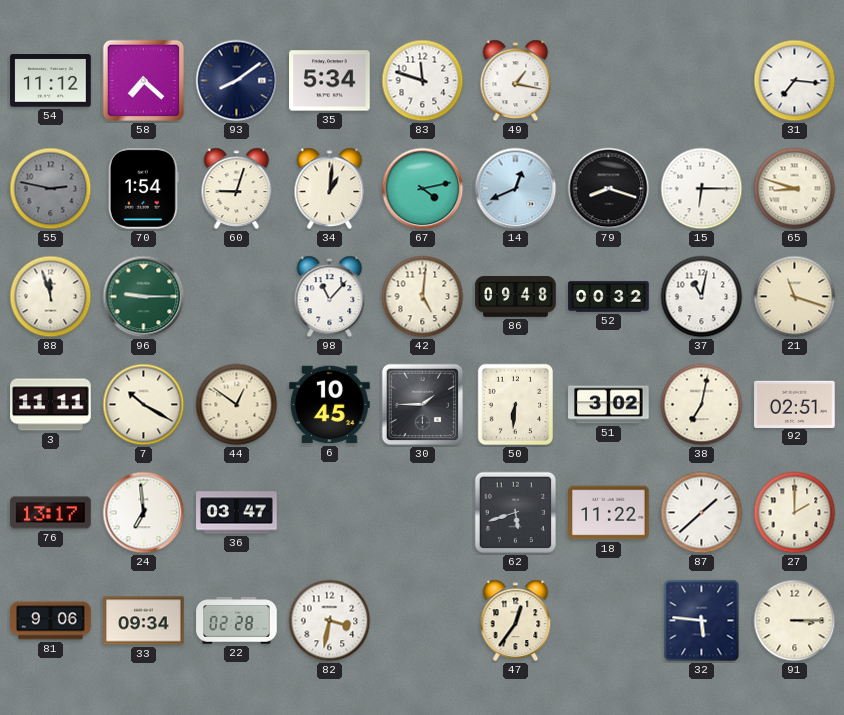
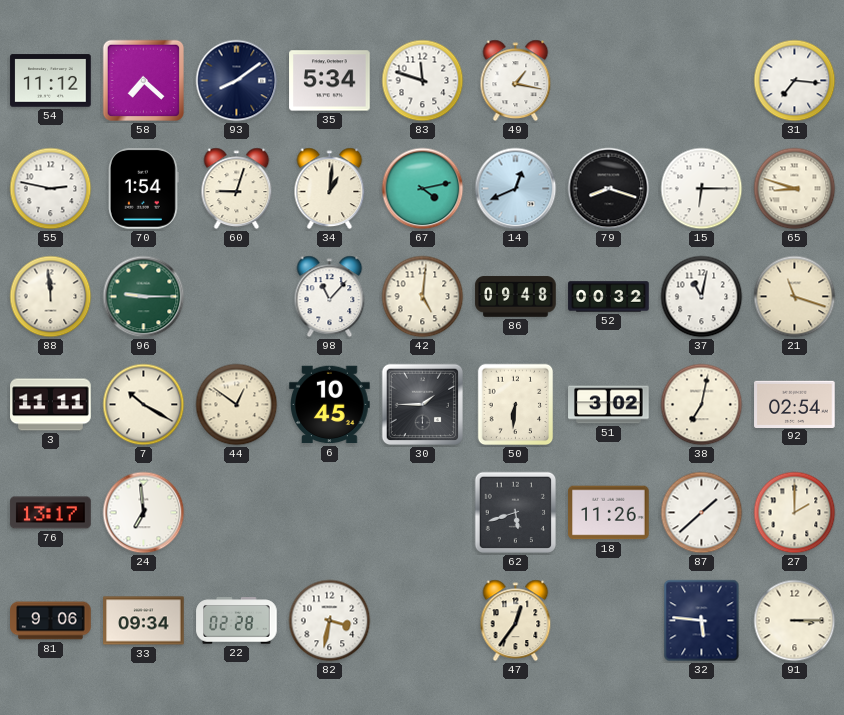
55 dial: grey -> white
88: 11:57 -> 11:59
92: 02:51 -> 02:54
36: 03:47 -> none
18: 11:22 -> 11:26
